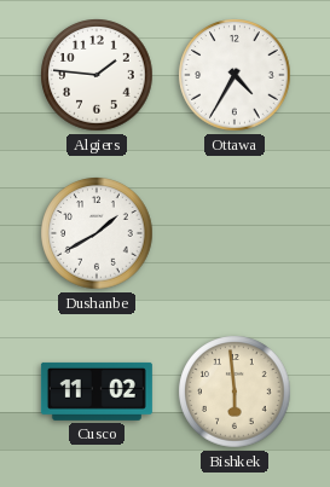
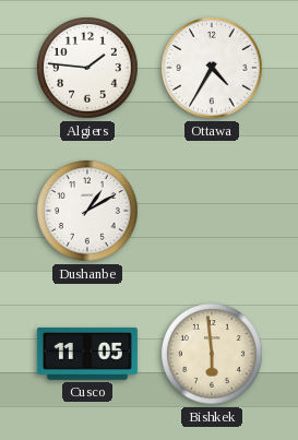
Dushanbe: 1:40 -> 1:10
Cusco: 11:02 -> 11:05
